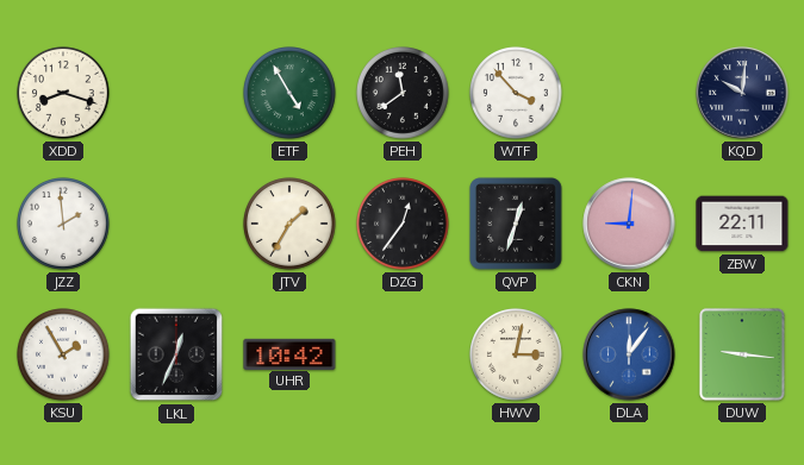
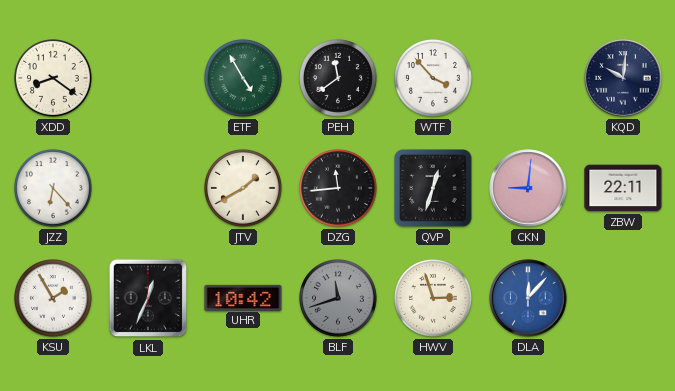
XDD: 8:18 -> 8:21
JZZ: 1:59 -> 6:23
JTV: 1:35 -> 1:40
DZG: 12:36 -> 11:44
BLF: none -> 11:42
HWV: 3:02 -> 2:57
DLA: 12:06 -> 12:07
DUW: 9:16 -> none
